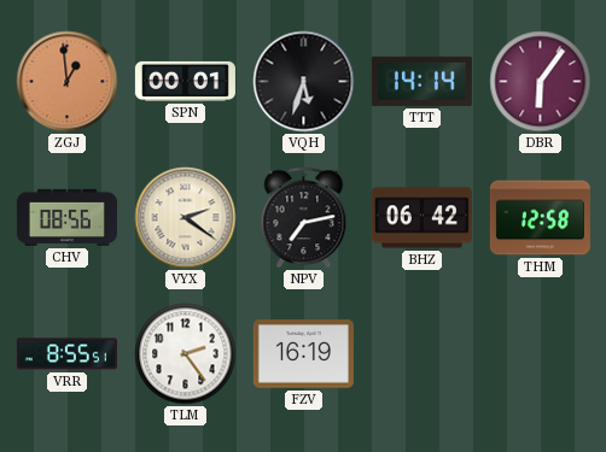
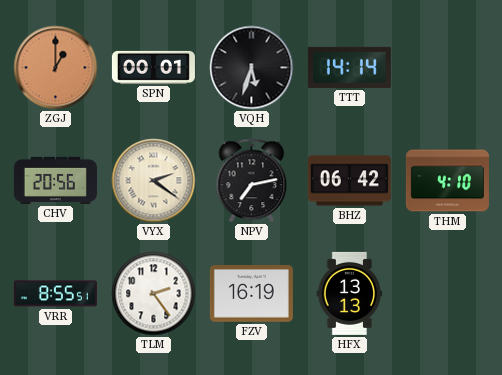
ZGJ: 12:59 -> 1:00
DBR: 6:06 -> none
CHV: 08:56 -> 20:56
THM: 12:58 -> 4:10
HFX: none -> 13:13
